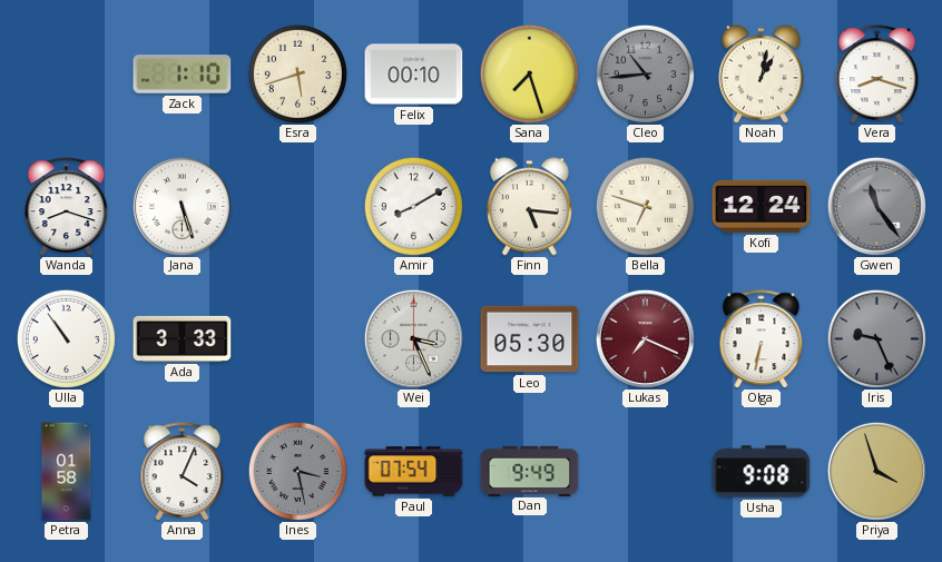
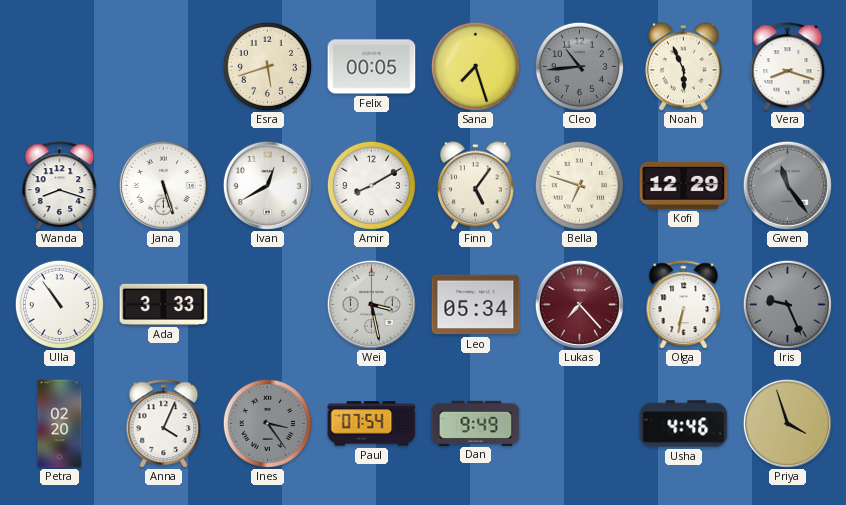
Zack: 1:10 -> none
Felix: 00:10 -> 00:05
Noah: 1:02 -> 5:56
Ivan: none -> 12:40
Finn: 5:16 -> 5:06
Kofi: 12:24 -> 12:29
Wei: 3:26 -> 3:28
Leo: 05:30 -> 05:34
Lukas: 7:19 -> 7:23
Petra: 01:58 -> 02:20
Ines: 3:28 -> 3:24
Usha: 9:08 -> 4:46
